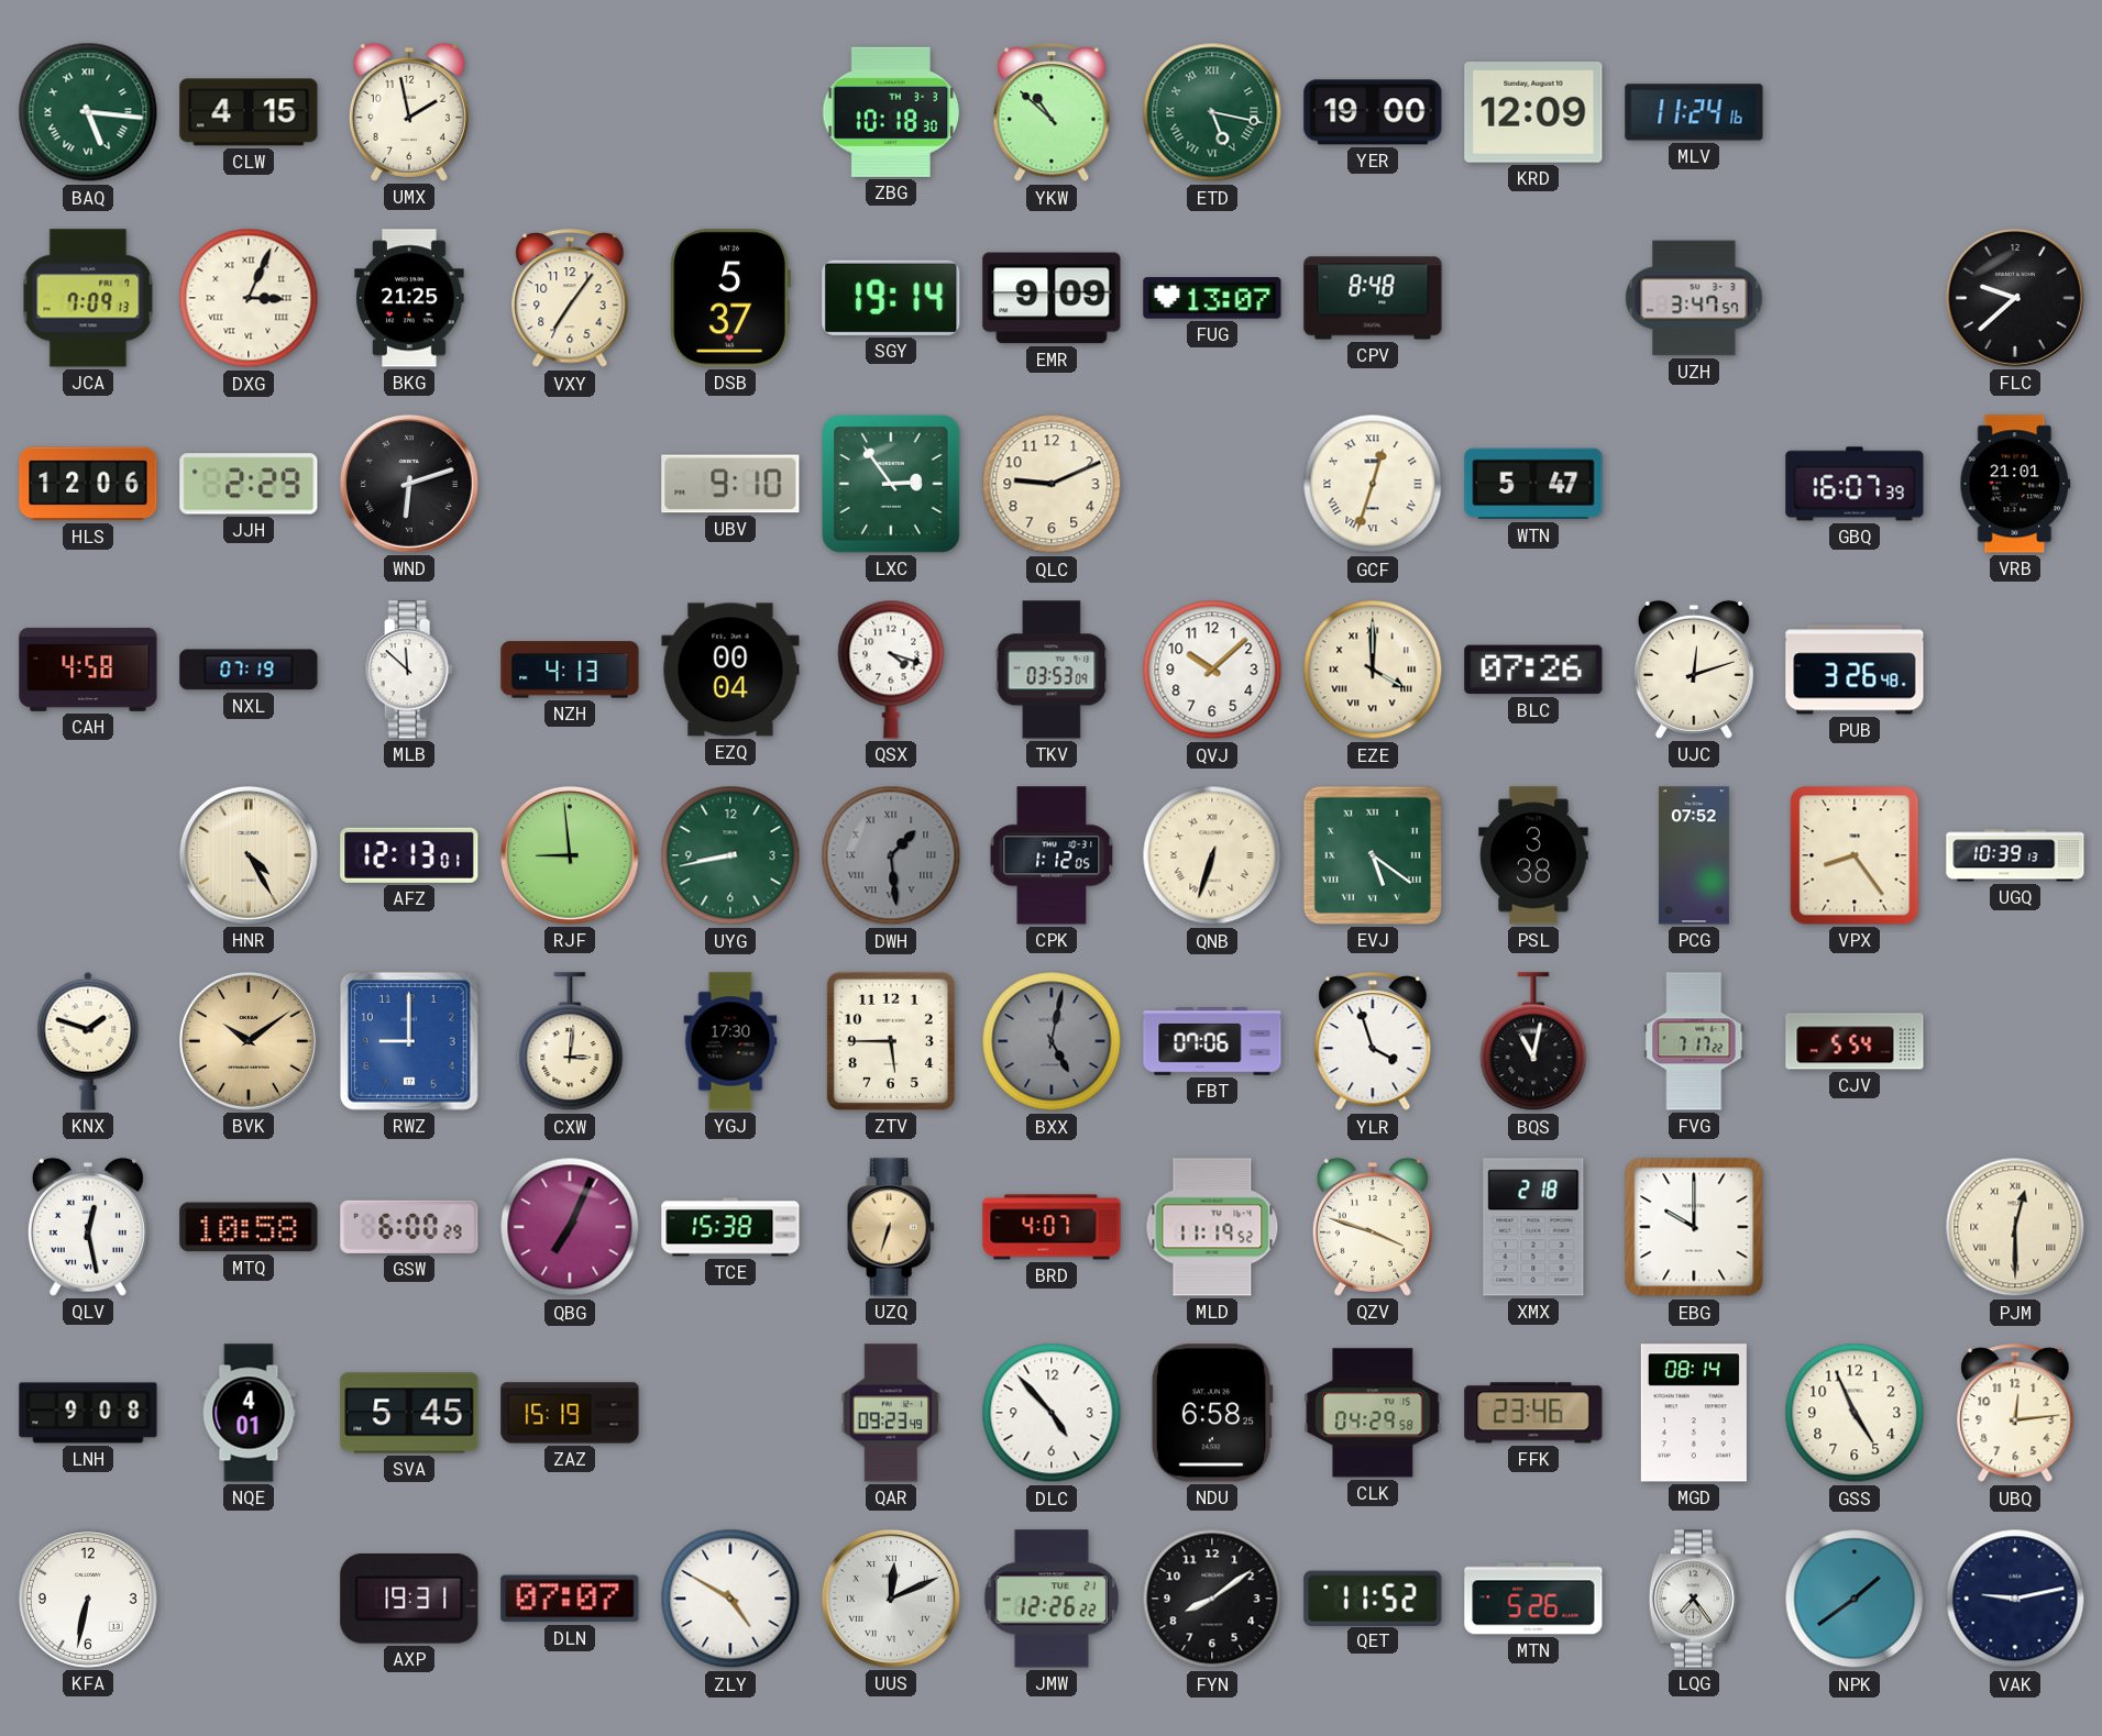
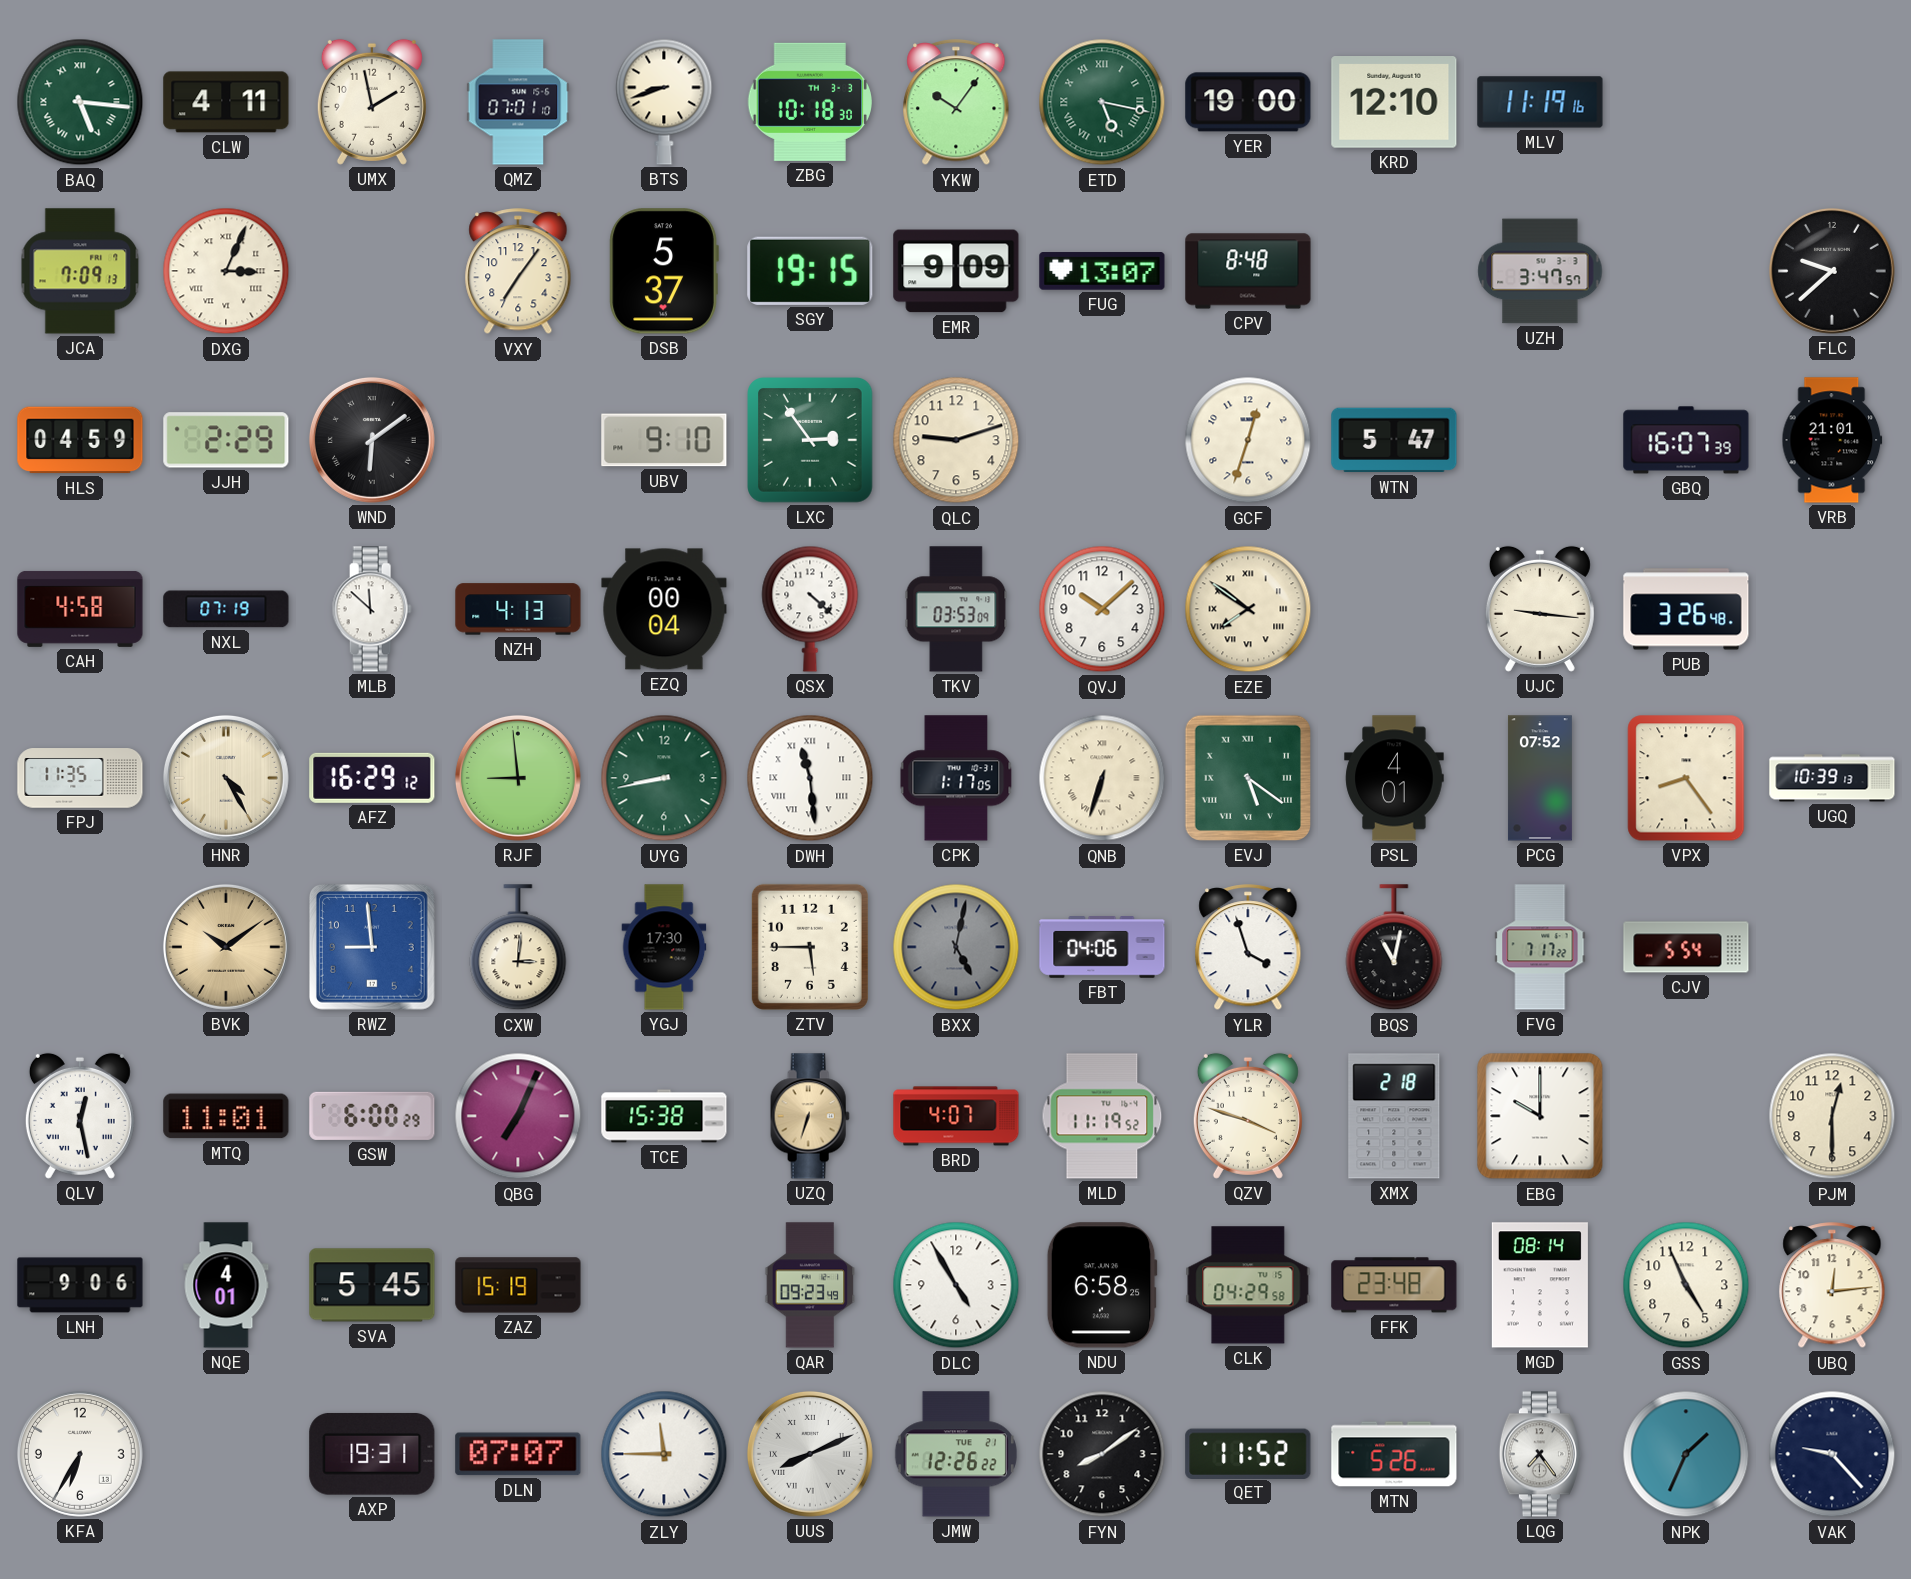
CLW: 4:15 -> 4:11
QMZ: none -> 07:01
BTS: none -> 8:42
YKW: 10:52 -> 10:06
KRD: 12:09 -> 12:10
MLV: 11:24 -> 11:19
BKG: 21:25 -> none
SGY: 19:14 -> 19:15
HLS: 12:06 -> 04:59
WND: 6:12 -> 6:09
QLC: 9:11 -> 9:12
GCF numerals: Roman -> Arabic
QSX: 4:18 -> 4:22
EZE: 4:00 -> 7:51
BLC: 07:26 -> none
UJC: 12:12 -> 9:16
FPJ: none -> 11:35
AFZ: 12:13 -> 16:29
DWH: 1:29 -> 11:29
DWH dial: grey -> white
CPK: 1:12 -> 1:17
PSL: 3:38 -> 4:01
KNX: 1:48 -> none
RWZ: 9:00 -> 8:59
FBT: 07:06 -> 04:06
MTQ: 10:58 -> 11:01
PJM numerals: Roman -> Arabic
LNH: 9:08 -> 9:06
DLC: 4:53 -> 4:55
FFK: 23:46 -> 23:48
KFA: 6:32 -> 6:35
ZLY: 4:50 -> 11:45
UUS: 12:11 -> 8:11
NPK: 1:39 -> 1:34
VAK: 9:13 -> 9:23
